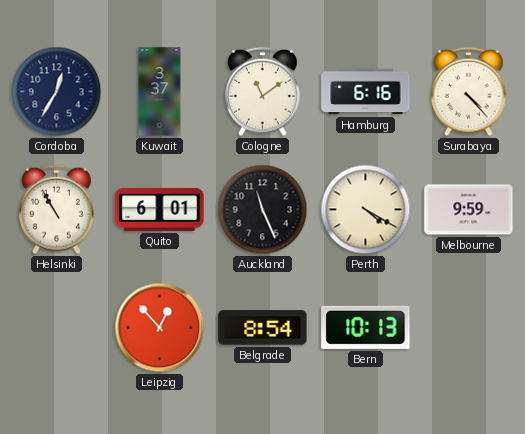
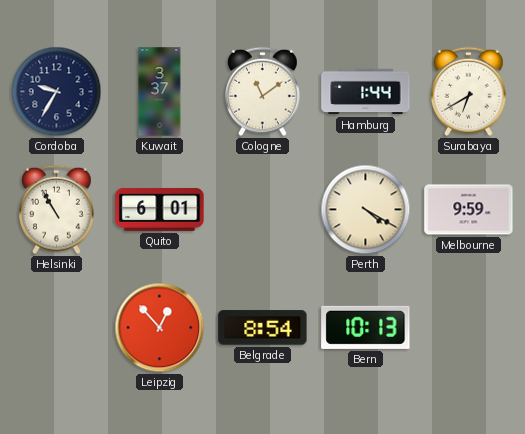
Cordoba: 12:35 -> 9:35
Hamburg: 6:16 -> 1:44
Surabaya: 4:23 -> 6:40
Auckland: 11:26 -> none
